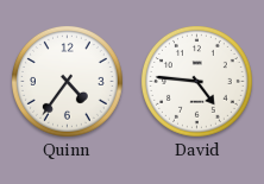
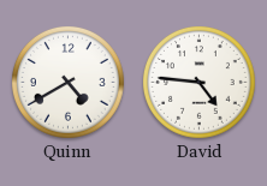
Quinn: 4:36 -> 4:40
